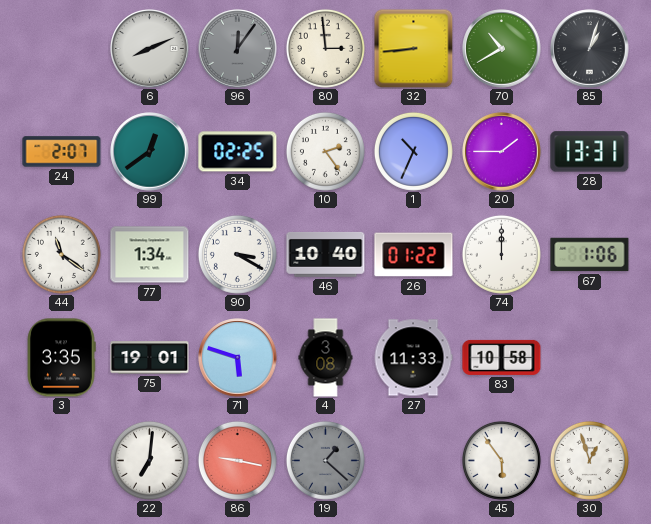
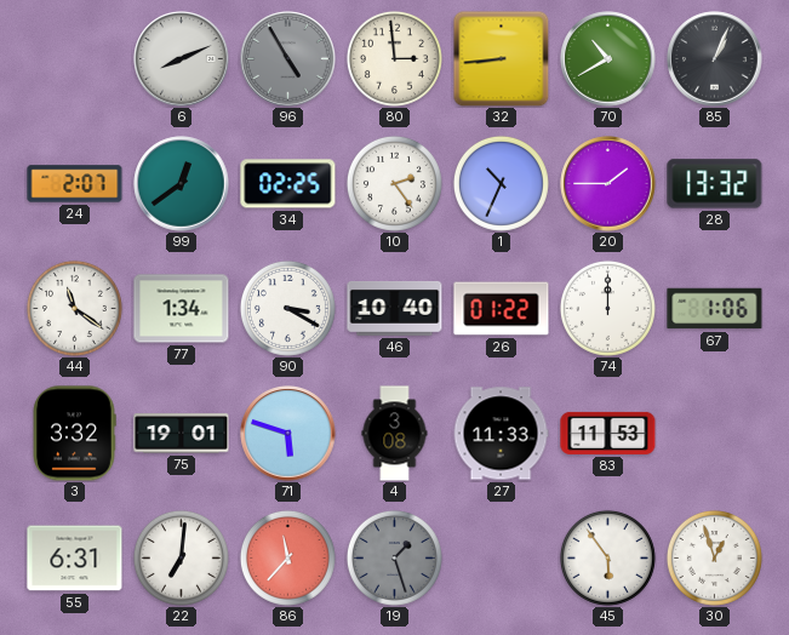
96: 12:06 -> 4:55
85: 1:03 -> 1:04
28: 13:31 -> 13:32
3: 3:35 -> 3:32
83: 10:58 -> 11:53
55: none -> 6:31
86: 9:17 -> 11:37
19: 1:22 -> 1:27
